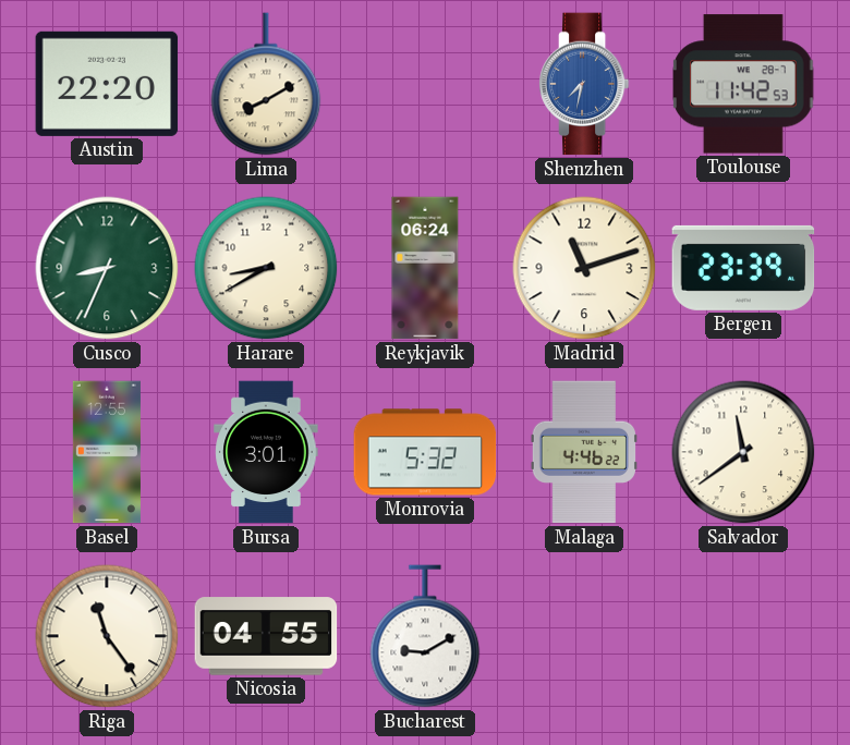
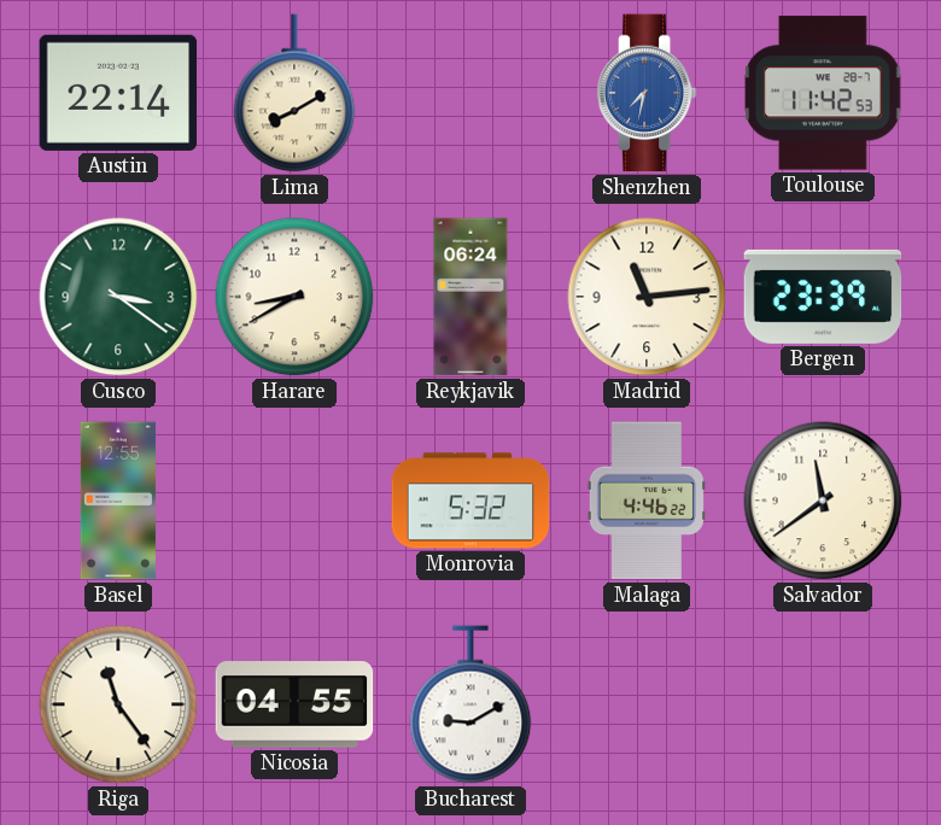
Austin: 22:20 -> 22:14
Cusco: 8:34 -> 3:21
Madrid: 11:12 -> 11:14
Bursa: 3:01 -> none
